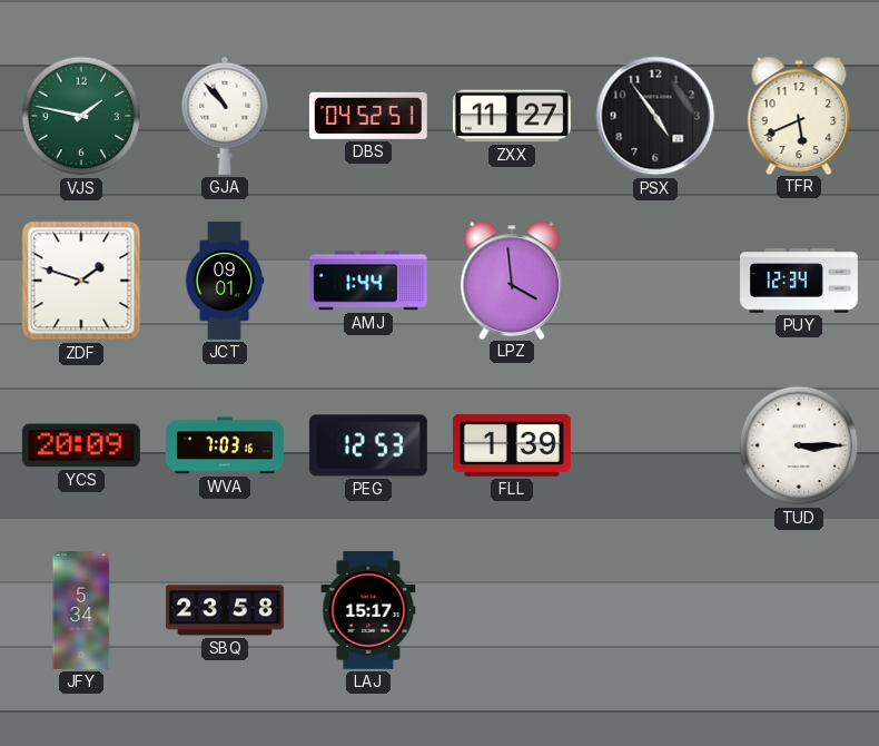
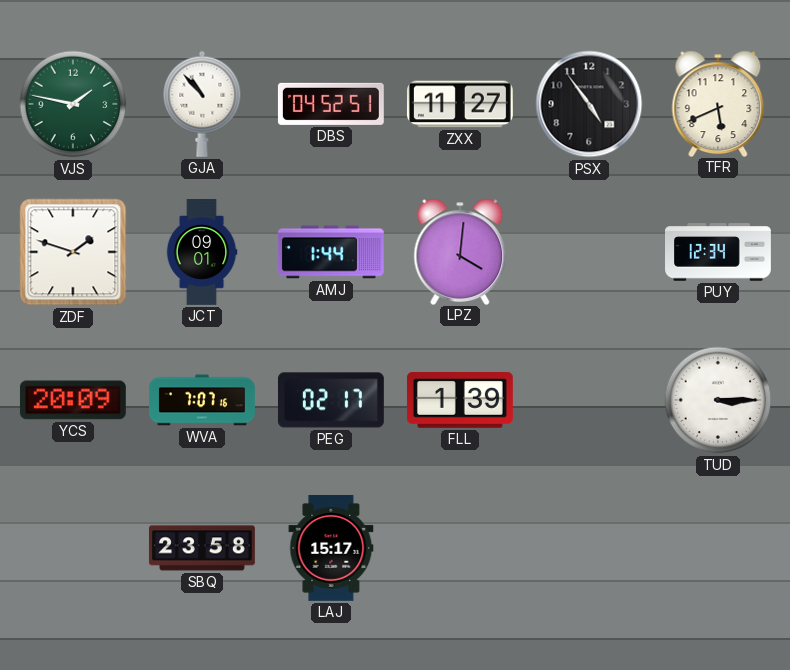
LPZ: 3:59 -> 4:01
WVA: 7:03 -> 7:07
PEG: 12:53 -> 02:17
JFY: 5:34 -> none
